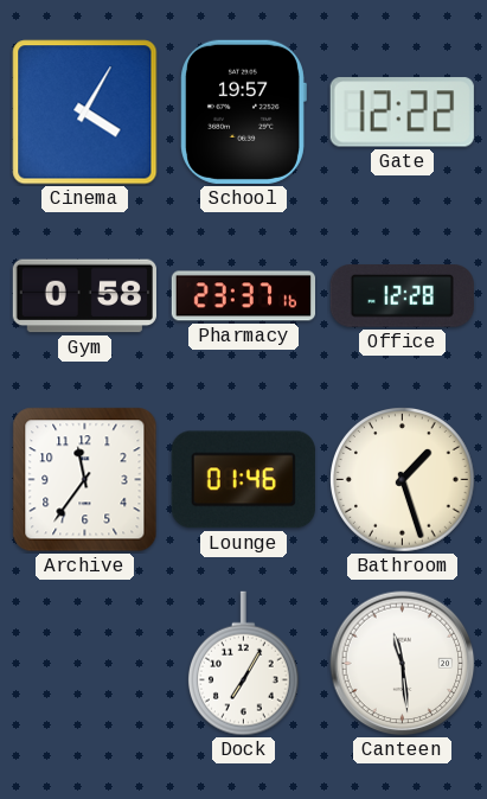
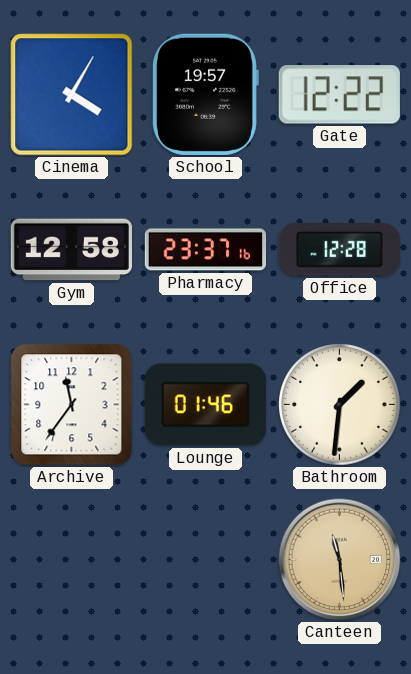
Gym: 0:58 -> 12:58
Bathroom: 1:27 -> 1:31
Dock: 7:05 -> none
Canteen dial: white -> champagne
